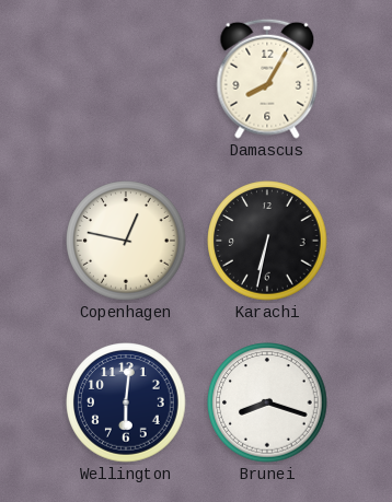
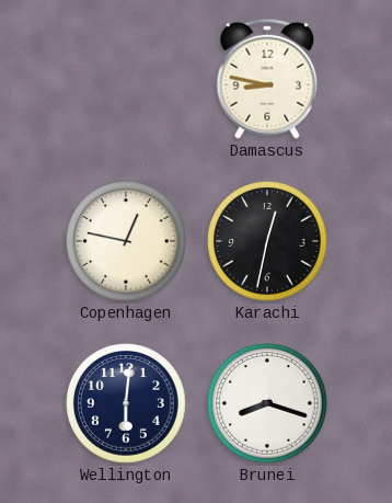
Damascus: 8:05 -> 8:47
Karachi: 6:32 -> 12:32
